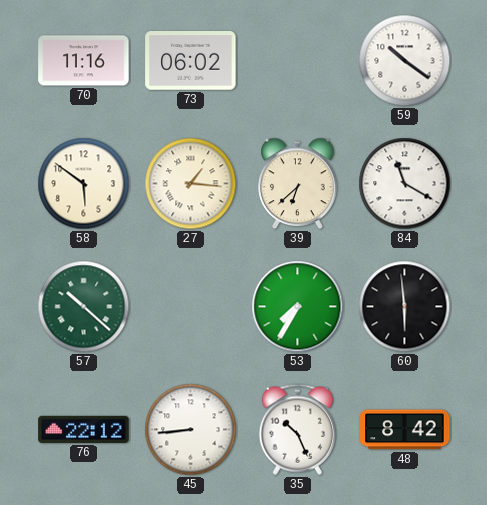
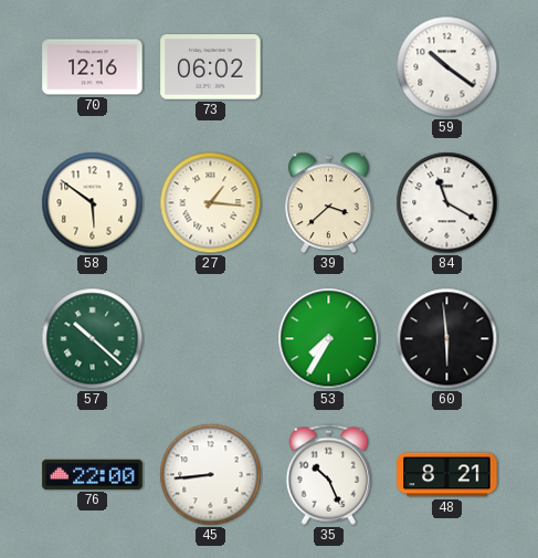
70: 11:16 -> 12:16
39: 6:38 -> 3:38
76: 22:12 -> 22:00
48: 8:42 -> 8:21
